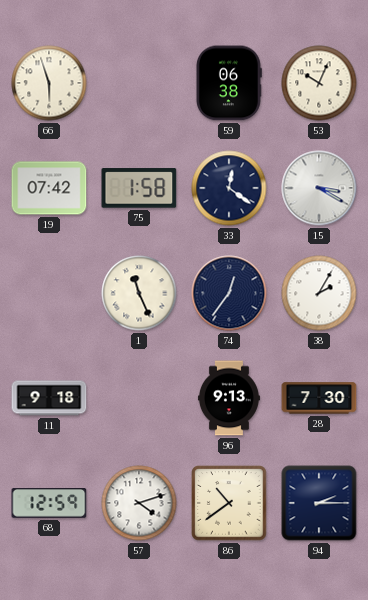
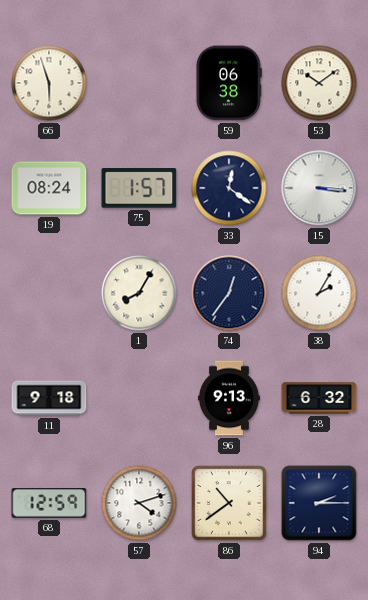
53: 10:04 -> 10:09
19: 07:42 -> 08:24
75: 1:58 -> 1:57
15: 3:20 -> 3:16
1: 11:26 -> 8:05
28: 7:30 -> 6:32
